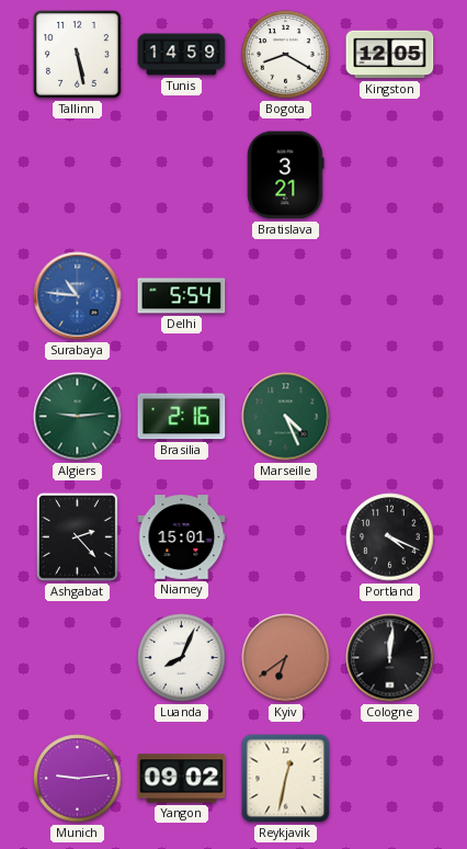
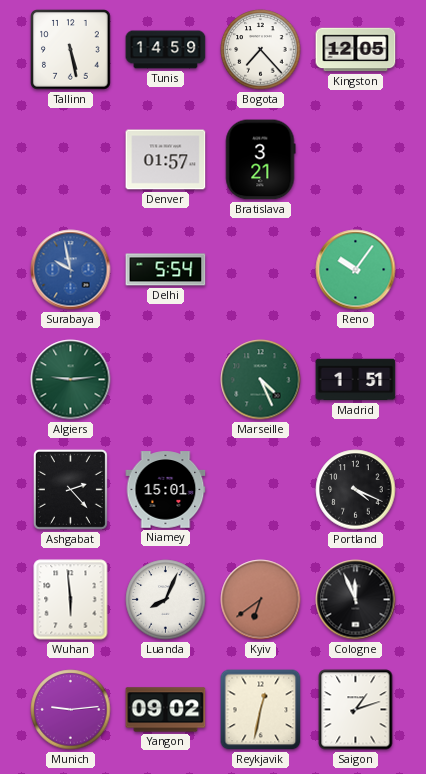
Bogota: 8:20 -> 7:23
Denver: none -> 01:57
Surabaya: 10:46 -> 9:58
Reno: none -> 10:06
Brasilia: 2:16 -> none
Madrid: none -> 1:51
Wuhan: none -> 5:59
Cologne: 12:01 -> 11:56
Saigon: none -> 1:12
